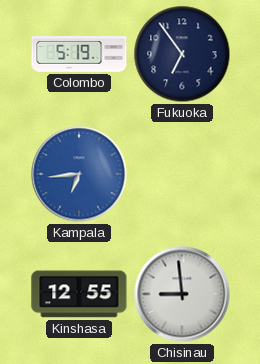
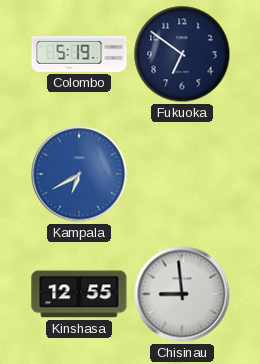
Fukuoka: 6:54 -> 6:51
Kampala: 6:44 -> 6:40
